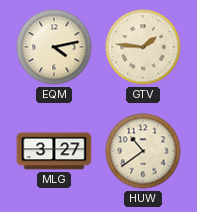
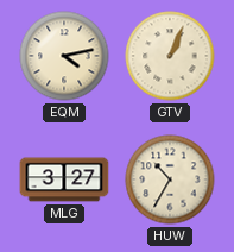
GTV: 1:46 -> 1:04
HUW: 10:39 -> 10:35
